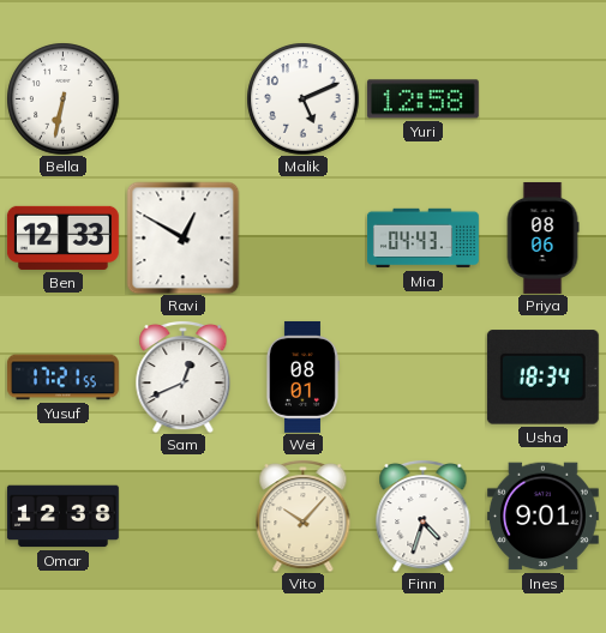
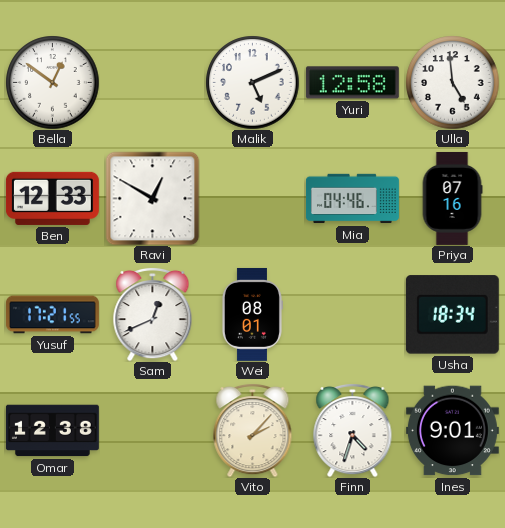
Bella: 6:32 -> 12:51
Ulla: none -> 4:59
Mia: 04:43 -> 04:46
Priya: 08:06 -> 07:16
Vito: 10:07 -> 2:07
